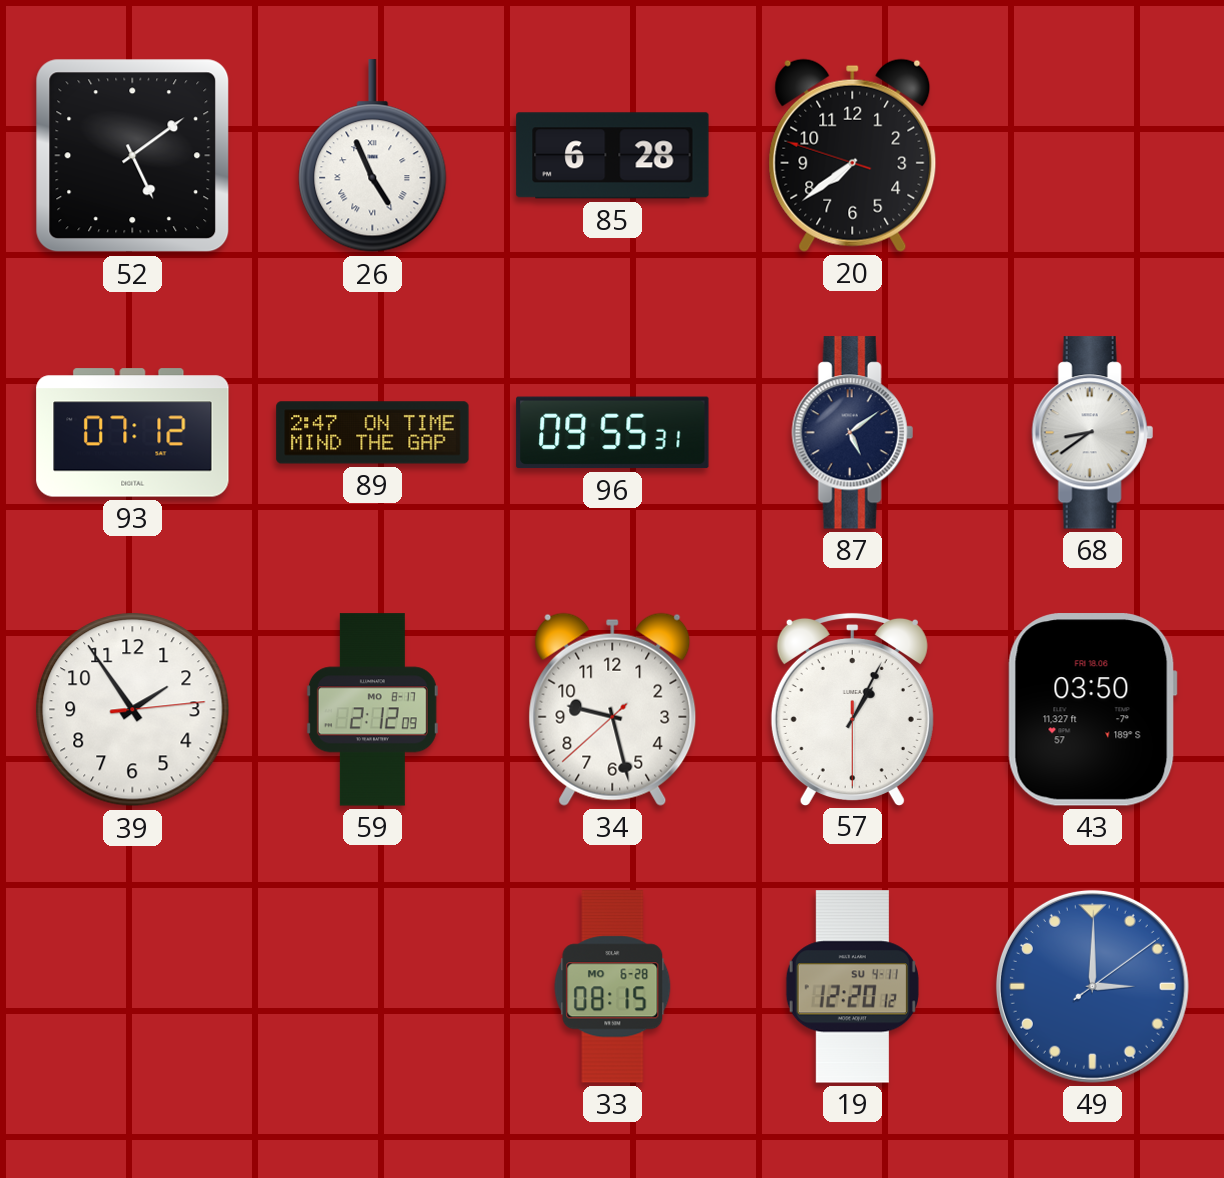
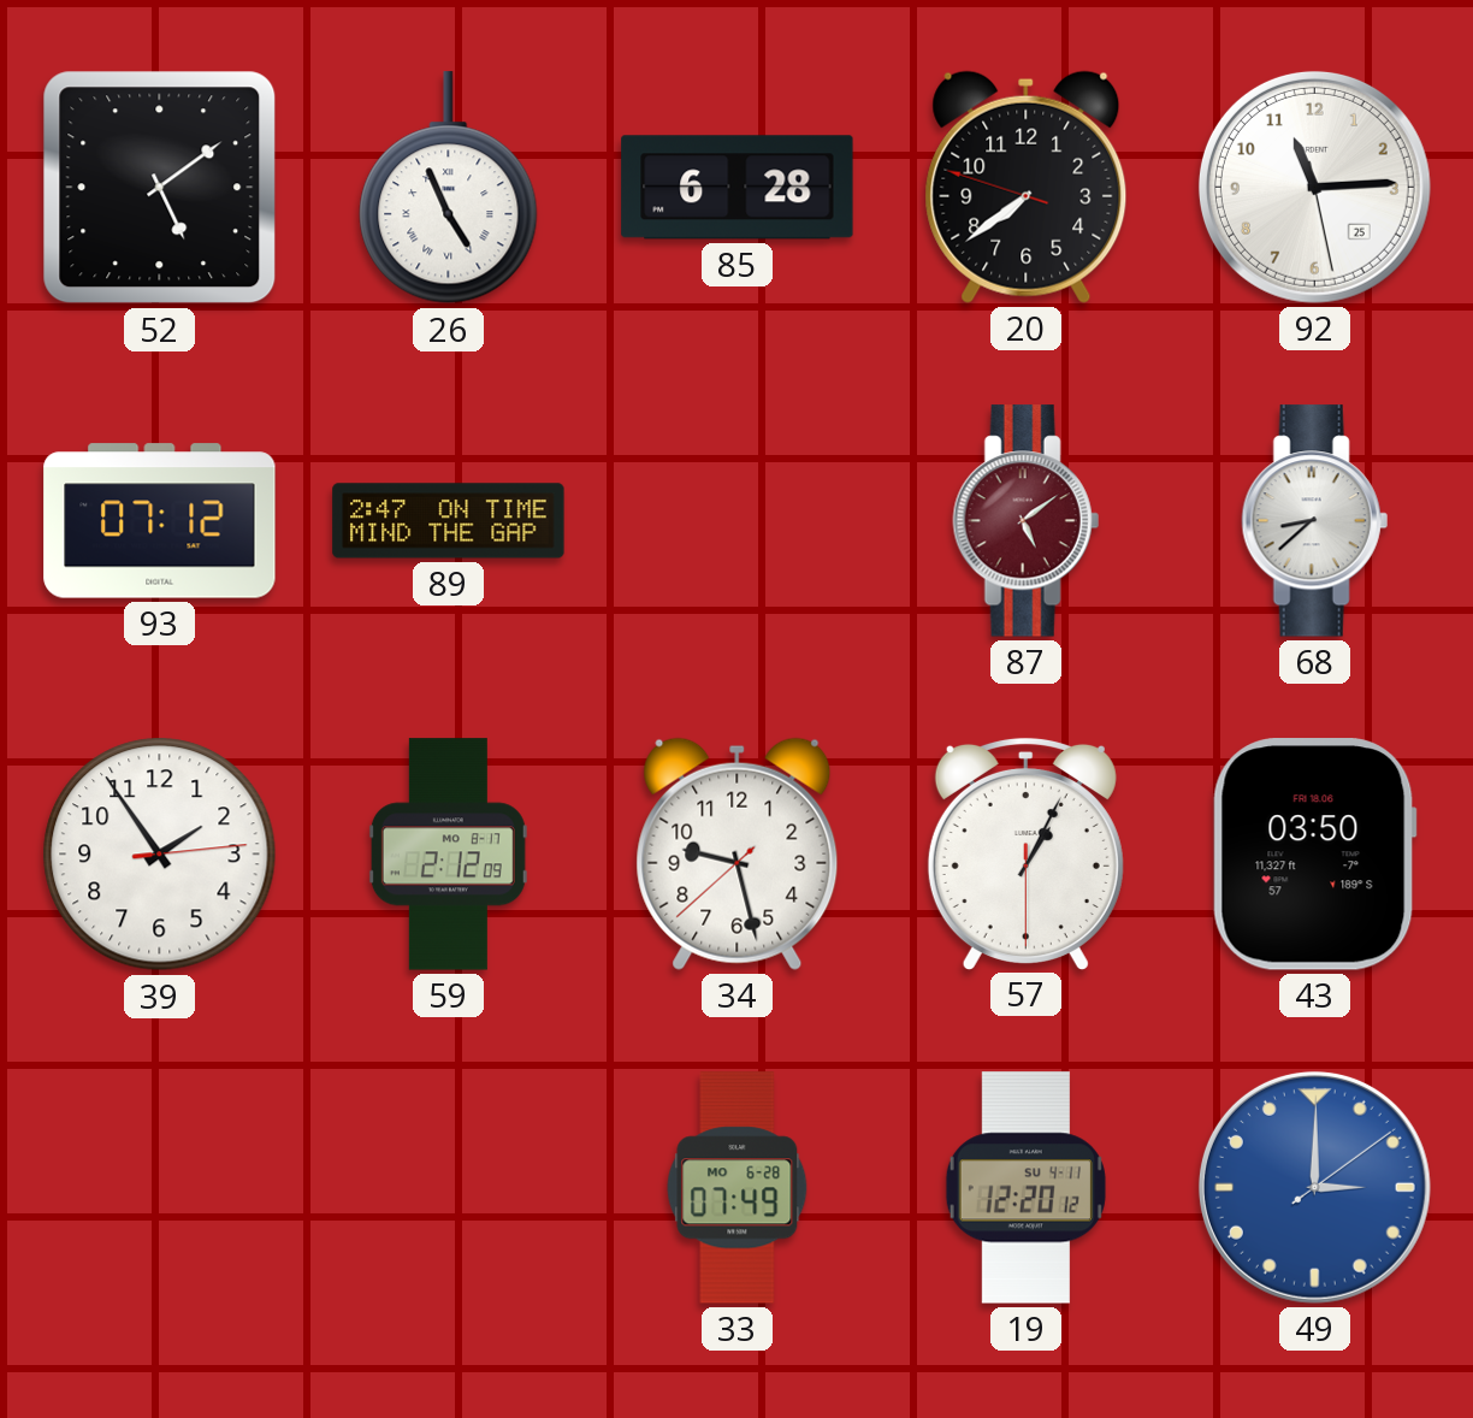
92: none -> 11:14
96: 09:55 -> none
87 dial: navy -> burgundy
68: 8:39 -> 8:38
33: 08:15 -> 07:49
